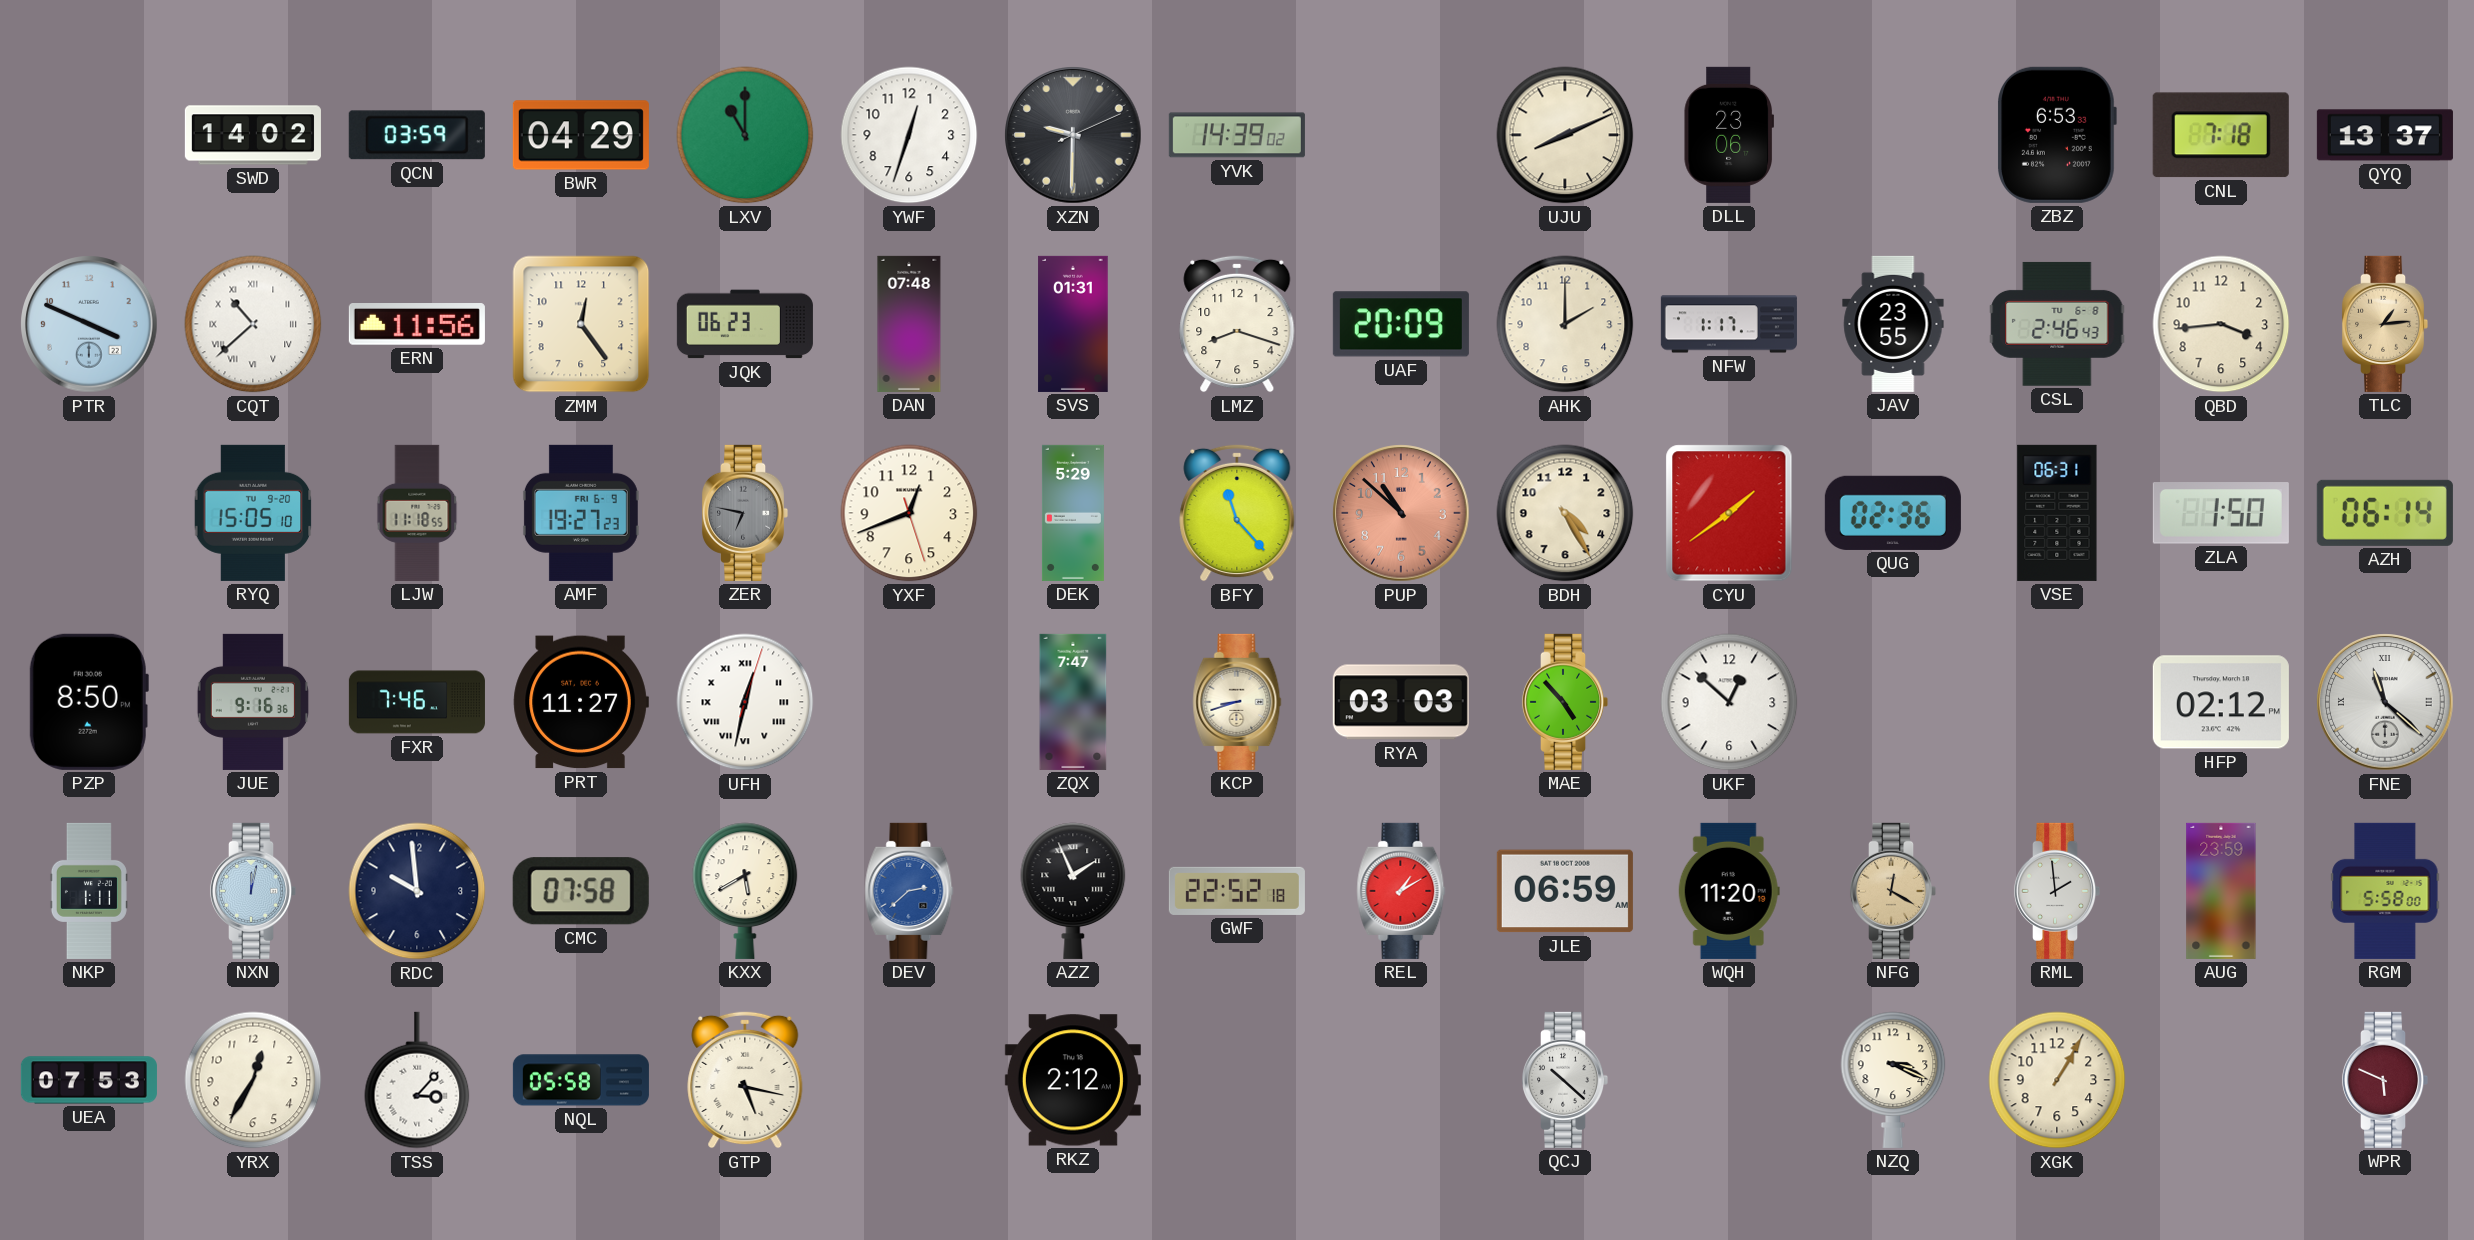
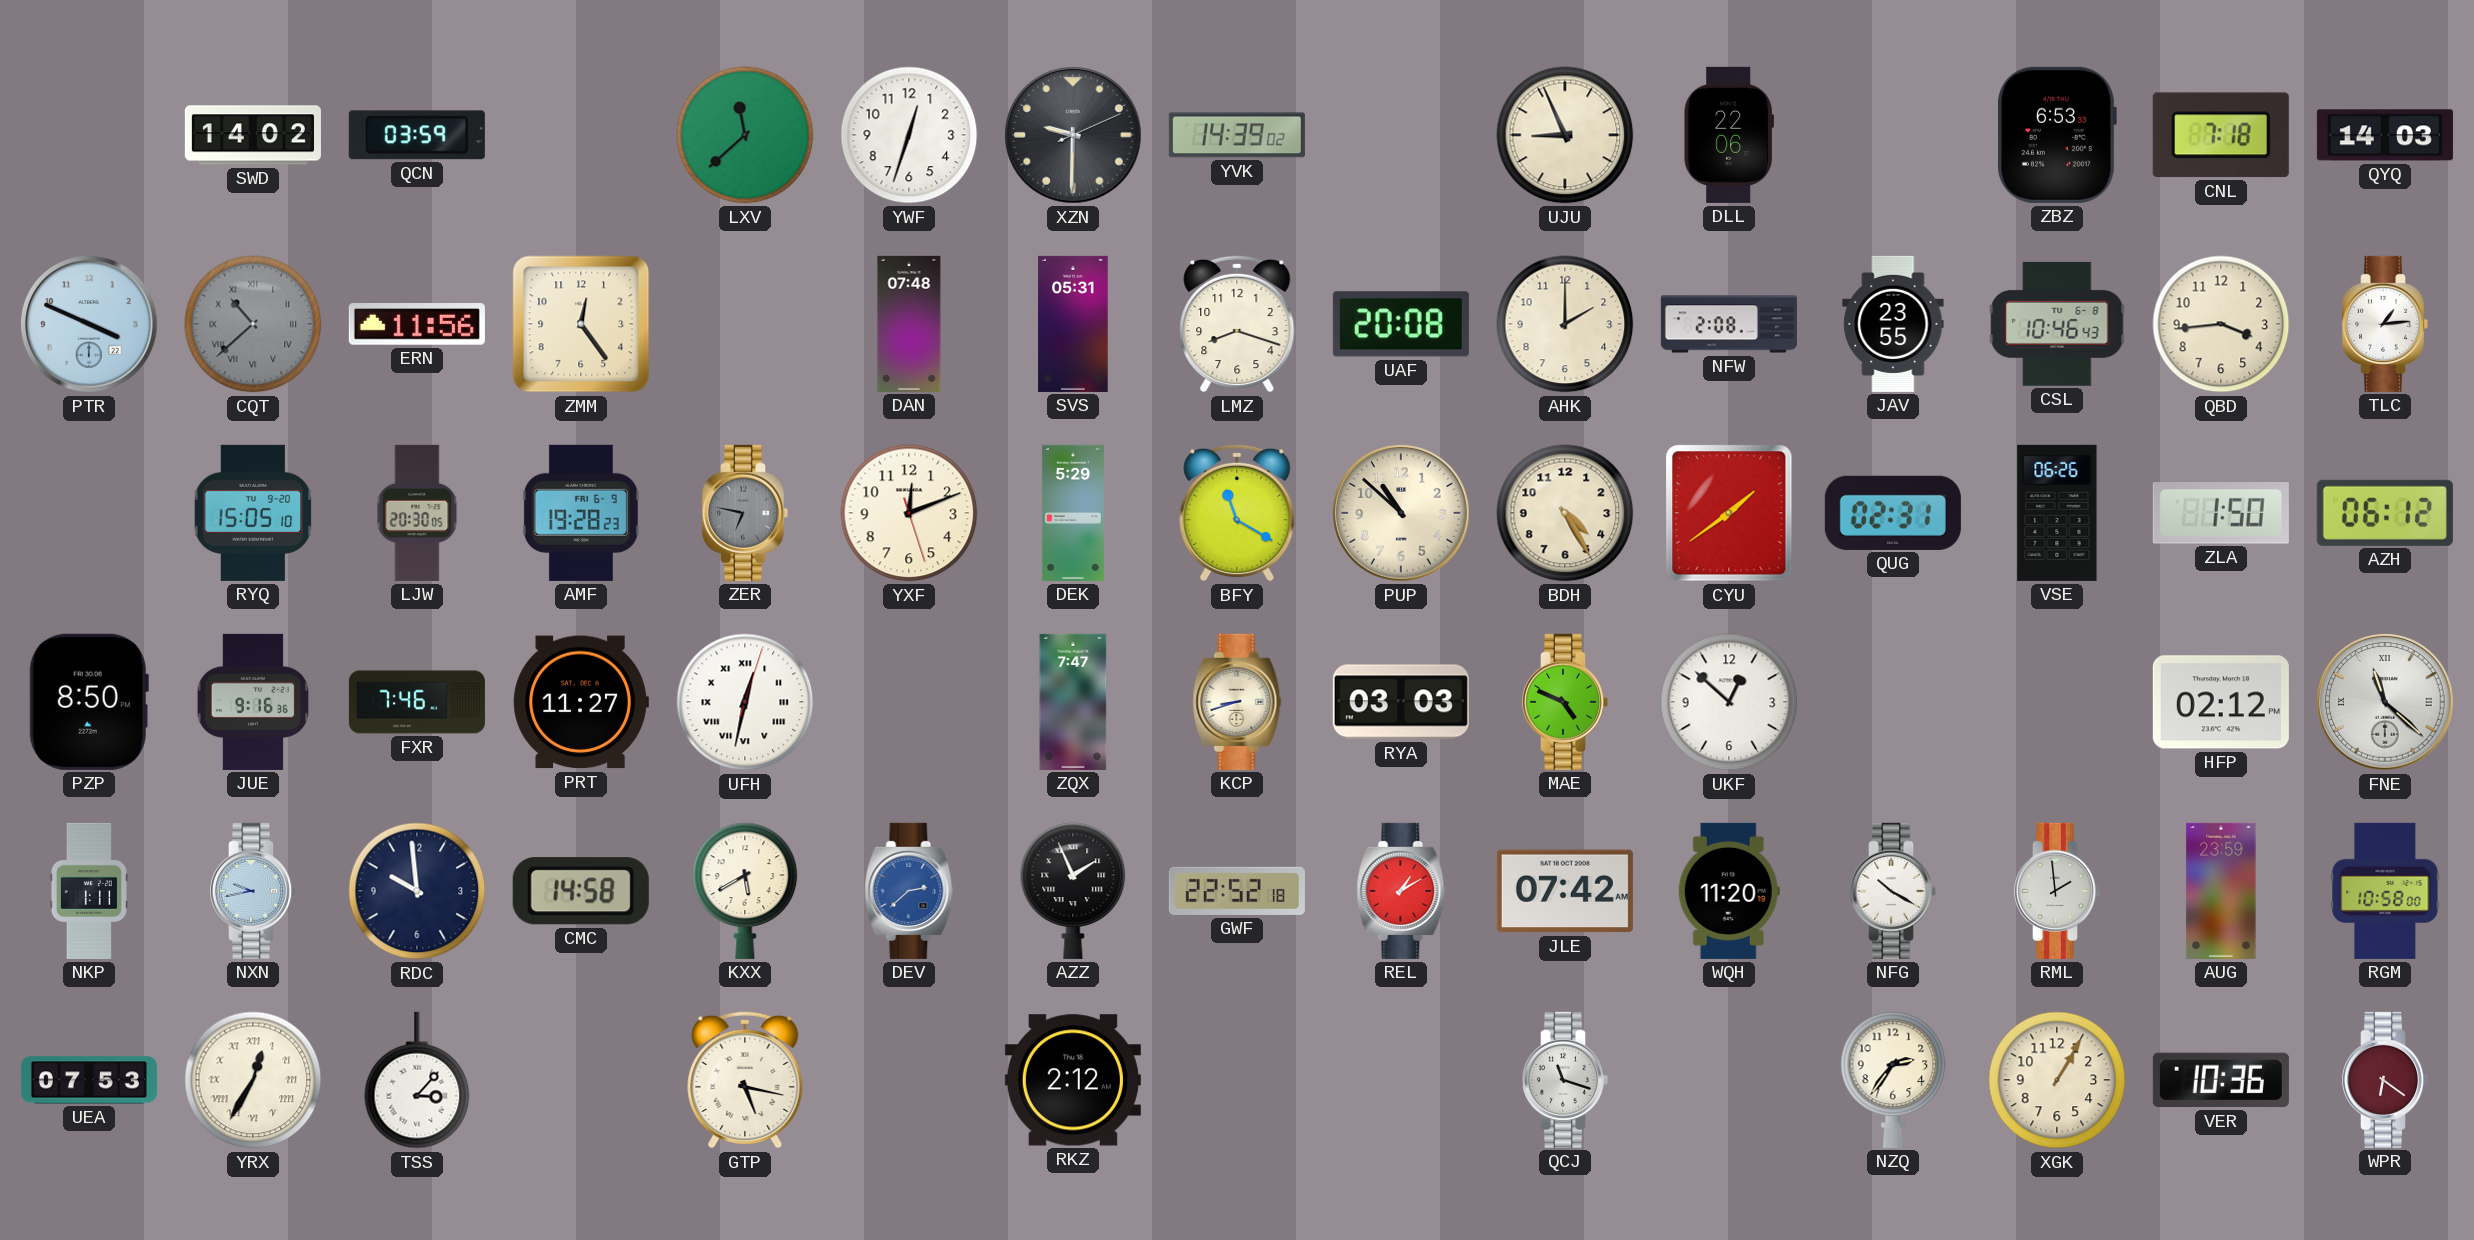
BWR: 04:29 -> none
LXV: 11:00 -> 11:38
UJU: 8:11 -> 8:56
DLL: 23:06 -> 22:06
QYQ: 13:37 -> 14:03
CQT dial: white -> grey
JQK: 06:23 -> none
SVS: 01:31 -> 05:31
UAF: 20:09 -> 20:08
NFW: 1:17 -> 2:08
CSL: 2:46 -> 10:46
TLC dial: champagne -> white
LJW: 11:18 -> 20:30
AMF: 19:27 -> 19:28
YXF: 12:41 -> 12:11
BFY: 11:23 -> 11:20
PUP dial: salmon -> cream
QUG: 02:36 -> 02:31
VSE: 06:31 -> 06:26
AZH: 06:14 -> 06:12
MAE: 4:53 -> 4:49
NXN: 12:02 -> 9:43
CMC: 07:58 -> 14:58
JLE: 06:59 -> 07:42
NFG: 12:20 -> 10:20
NFG dial: champagne -> white
RGM: 5:58 -> 10:58
YRX numerals: Arabic -> Roman
NQL: 05:58 -> none
QCJ: 10:22 -> 11:18
NZQ: 3:19 -> 2:36
VER: none -> 10:36
WPR: 5:49 -> 6:21
